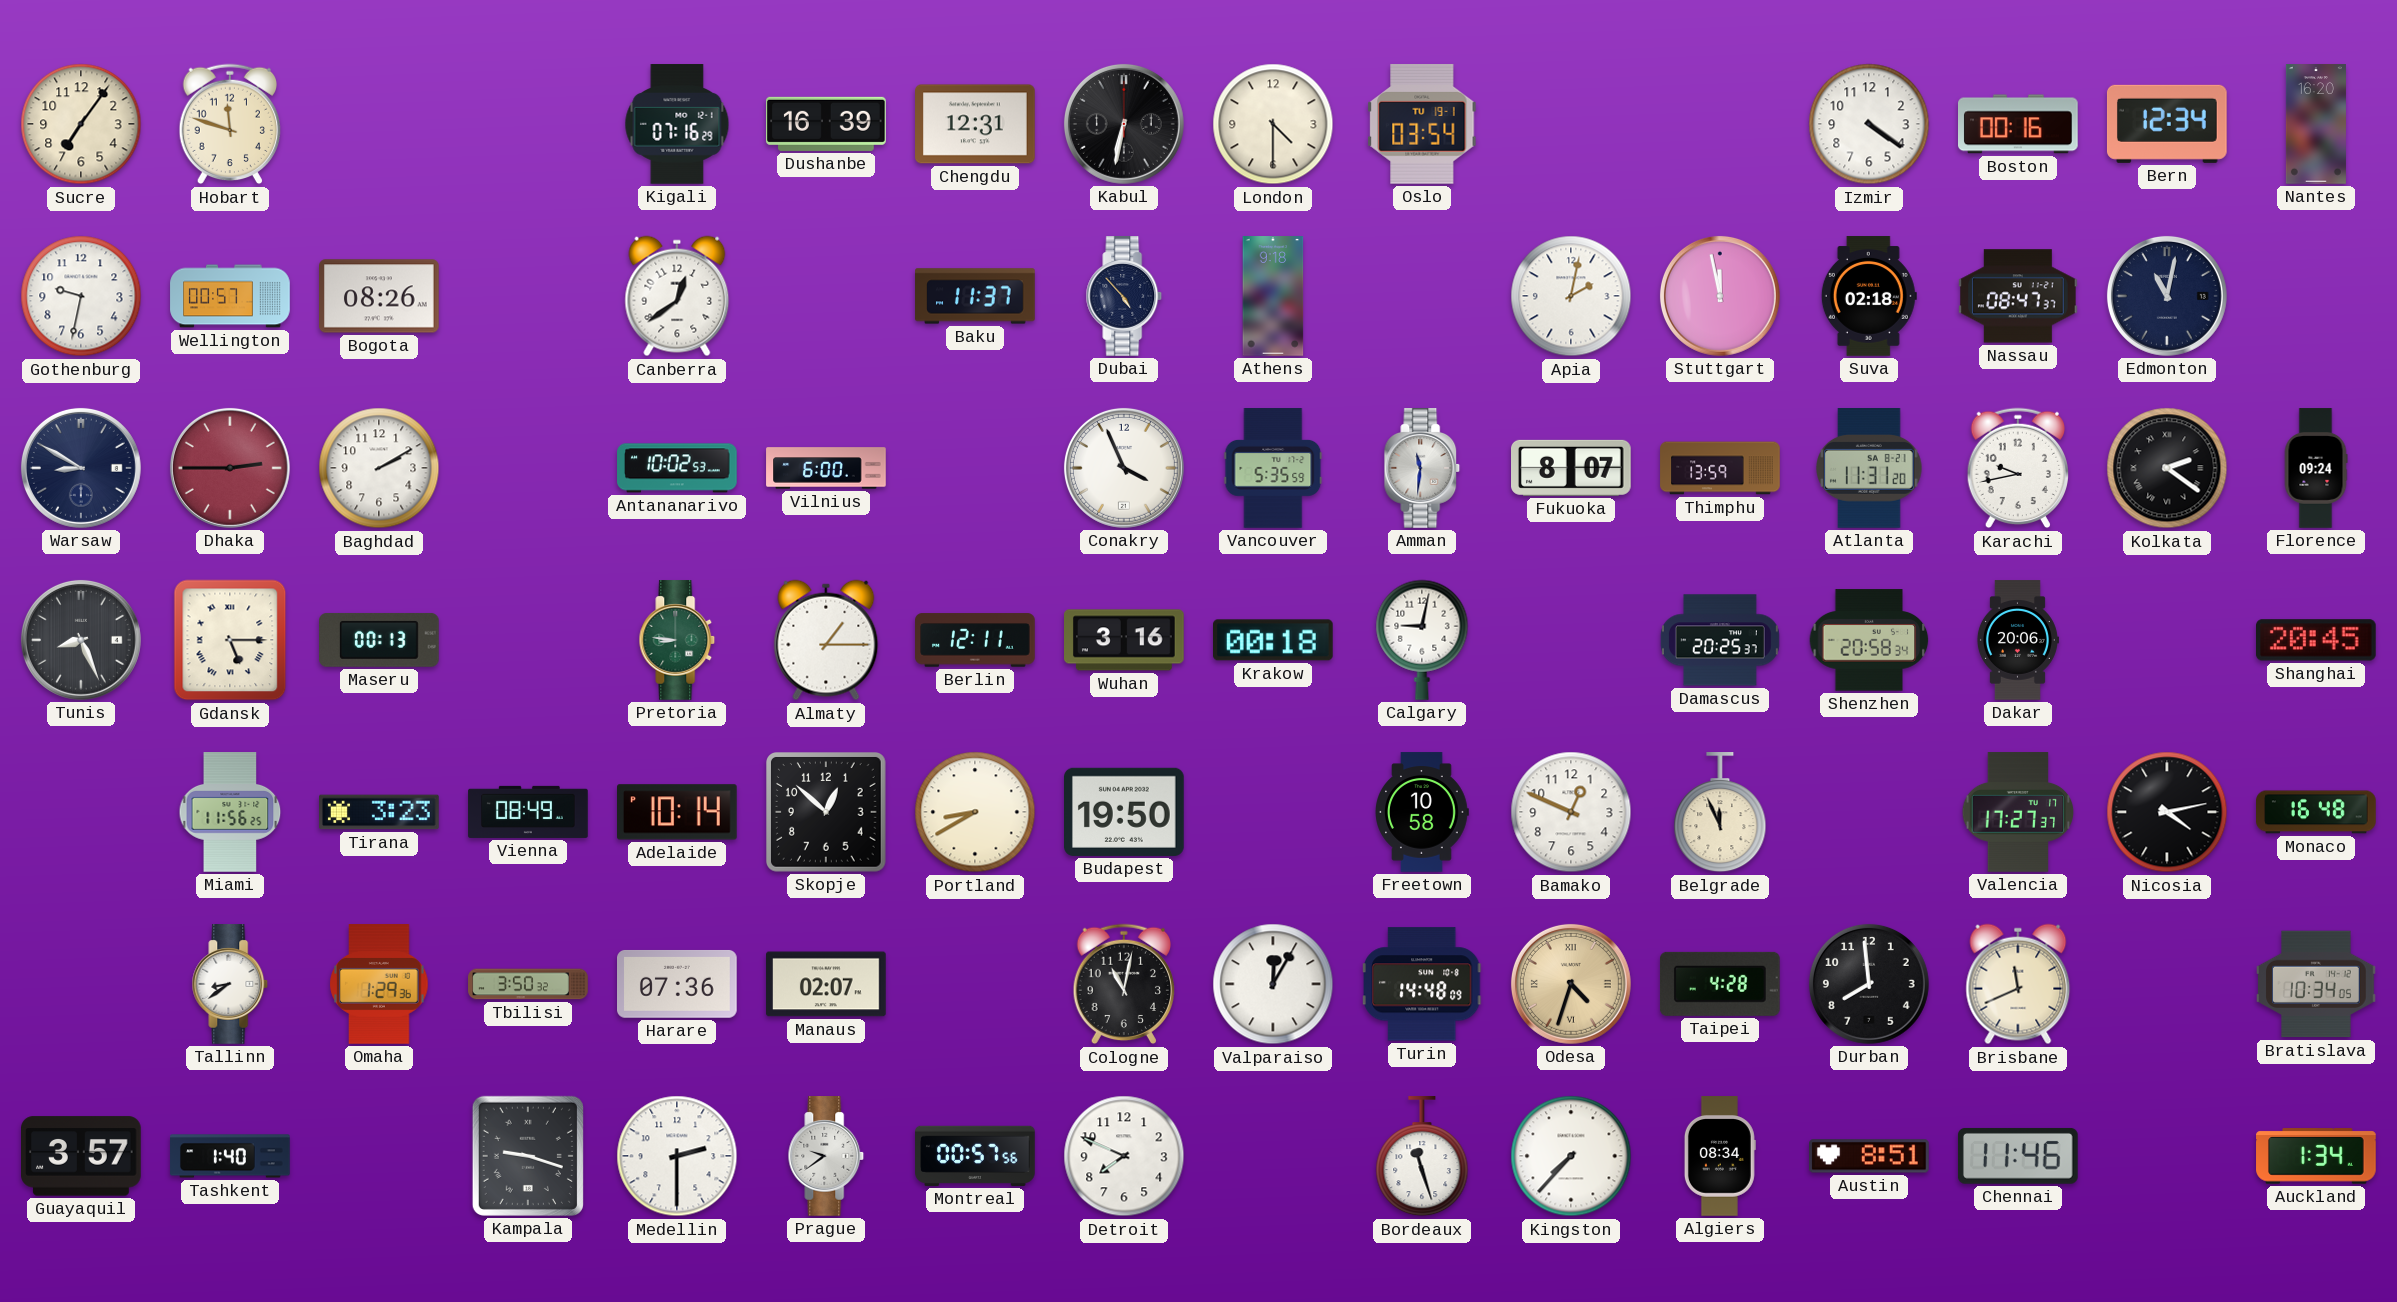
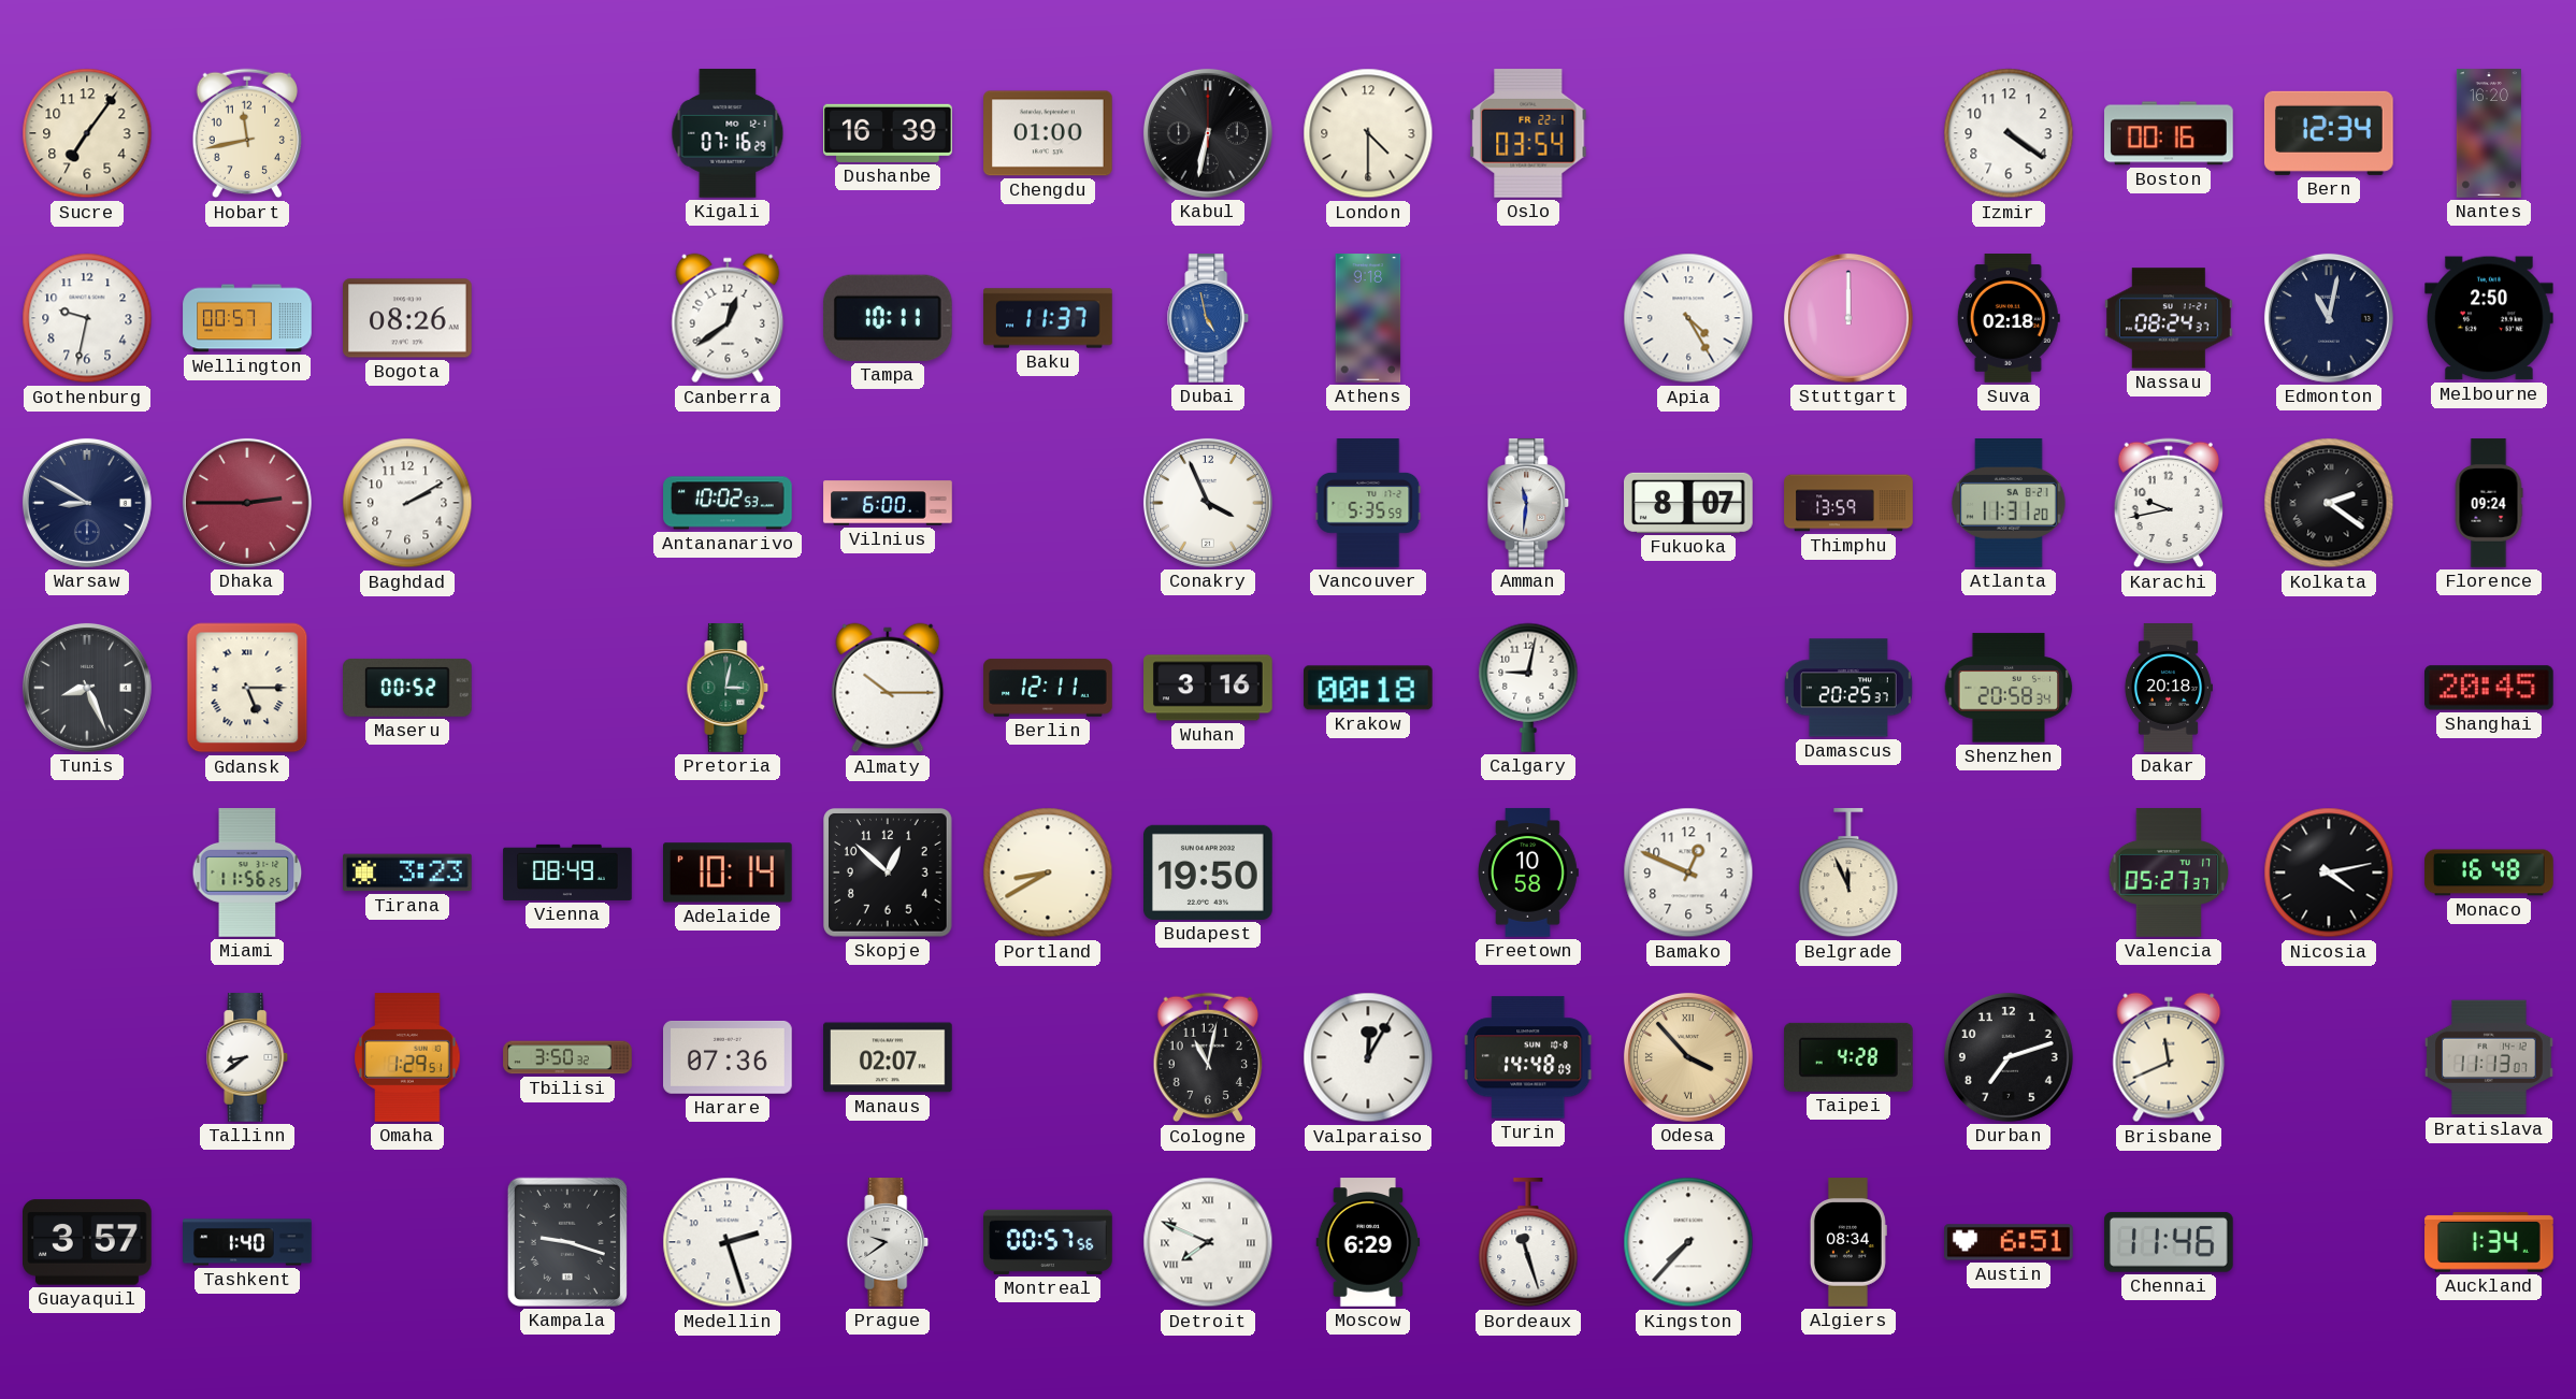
Hobart: 11:48 -> 11:43
Chengdu: 12:31 -> 01:00
Oslo date: TU 19-1 -> FR 22-1
Tampa: none -> 10:11
Dubai: 4:53 -> 4:58
Dubai dial: navy -> blue
Apia: 2:02 -> 4:25
Stuttgart: 11:58 -> 12:00
Nassau: 08:47 -> 08:24
Melbourne: none -> 2:50
Maseru: 00:13 -> 00:52
Pretoria: 8:46 -> 3:02
Almaty: 1:15 -> 10:15
Dakar: 20:06 -> 20:18
Valencia: 17:27 -> 05:27
Omaha: 1:29:36 -> 1:29:51
Odesa: 4:33 -> 3:53
Durban: 7:59 -> 7:12
Bratislava: 10:34 -> 11:13
Medellin: 2:30 -> 2:27
Detroit numerals: Arabic -> Roman
Moscow: none -> 6:29
Austin: 8:51 -> 6:51
